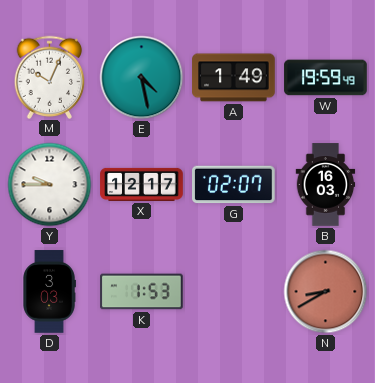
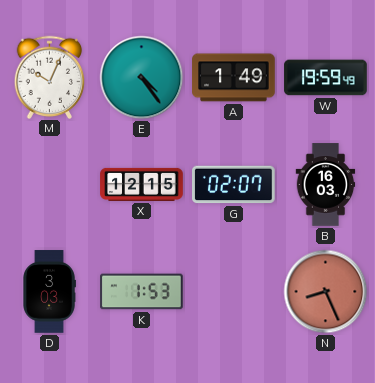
E: 4:28 -> 4:24
Y: 9:45 -> none
X: 12:17 -> 12:15
N: 8:40 -> 8:26
